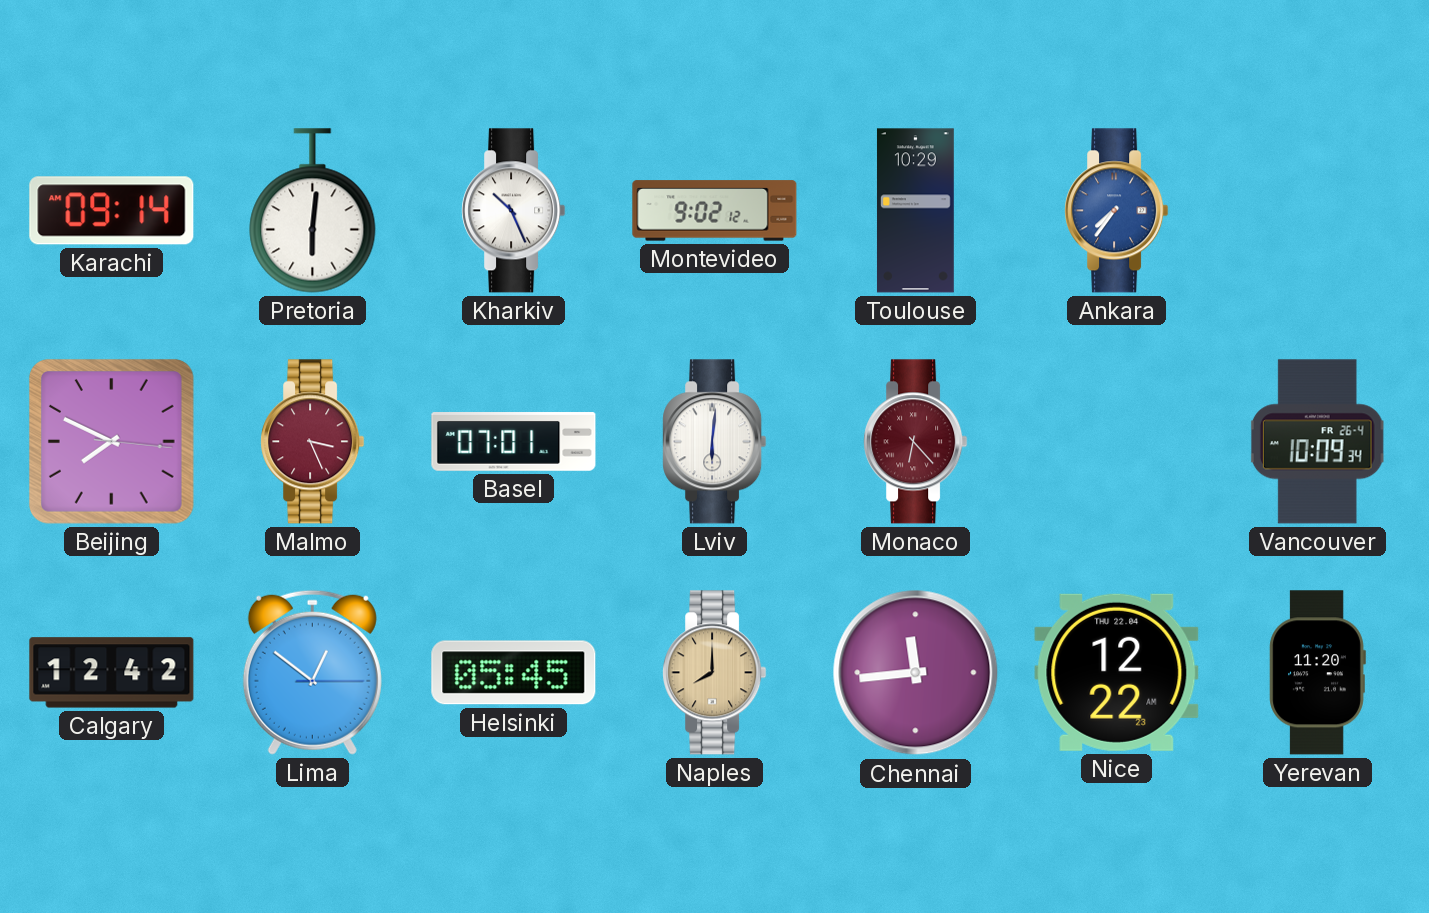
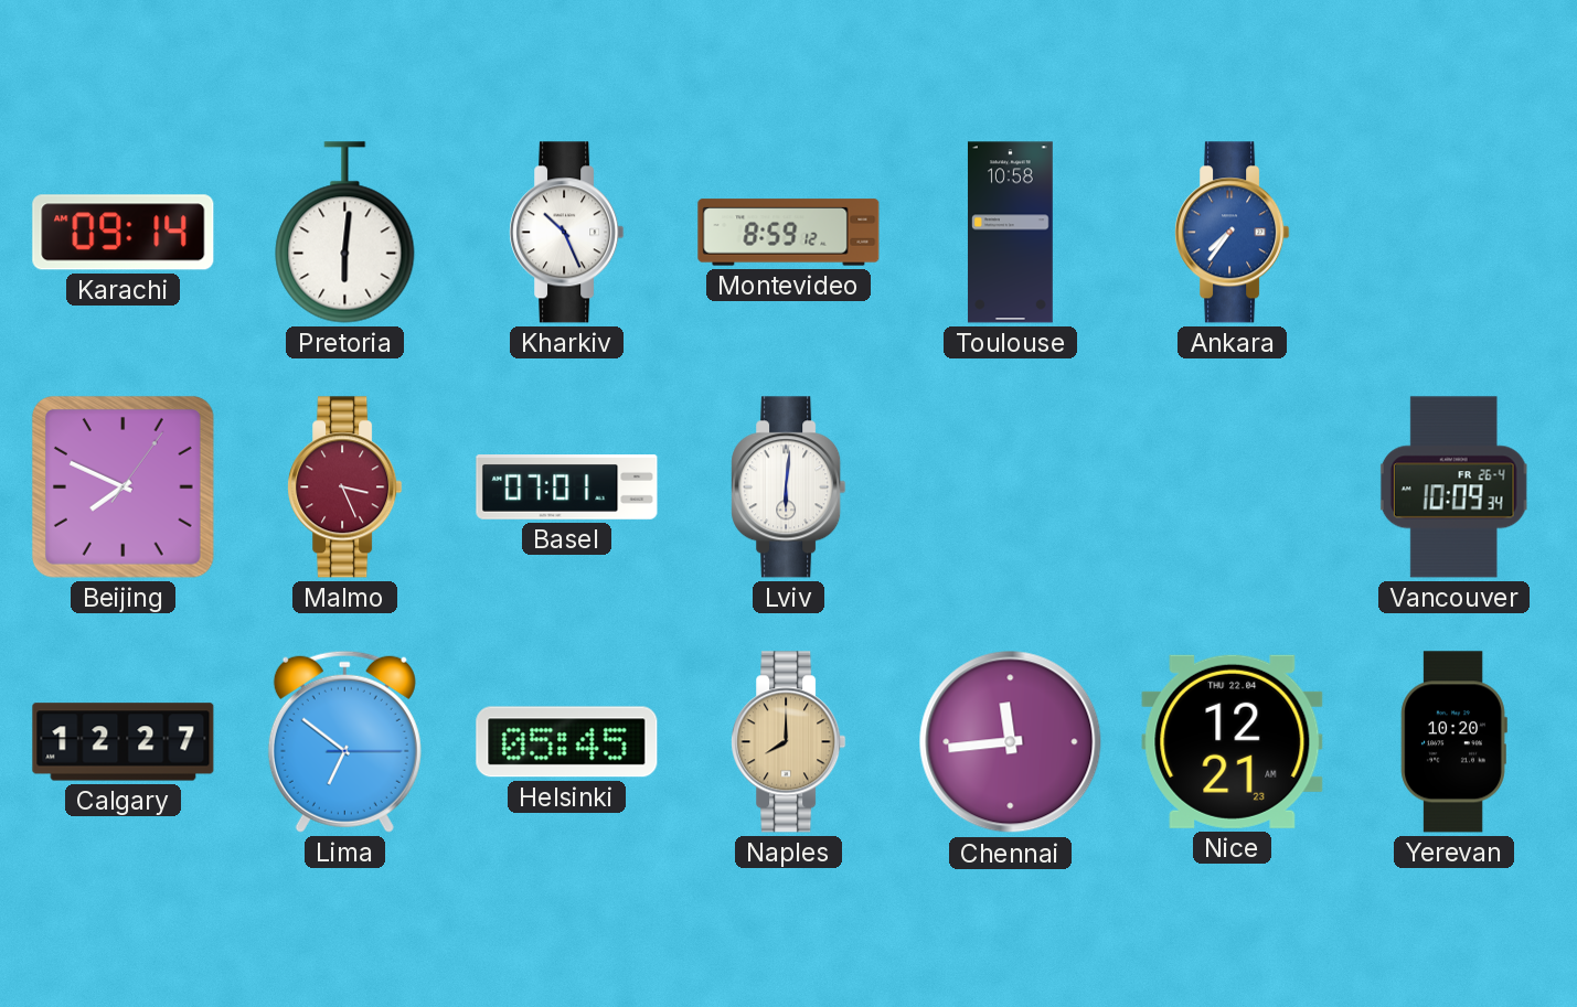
Montevideo: 9:02 -> 8:59
Toulouse: 10:29 -> 10:58
Beijing: 7:49:16 -> 7:49:06
Monaco: 6:23 -> none
Calgary: 12:42 -> 12:27
Lima: 12:51 -> 6:51
Nice: 12:22 -> 12:21
Yerevan: 11:20 -> 10:20
